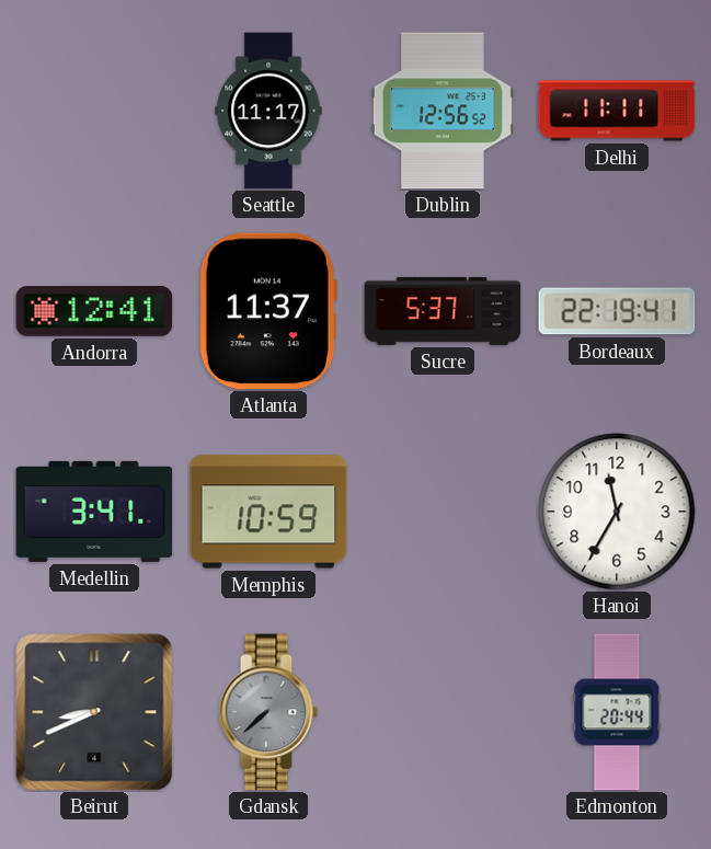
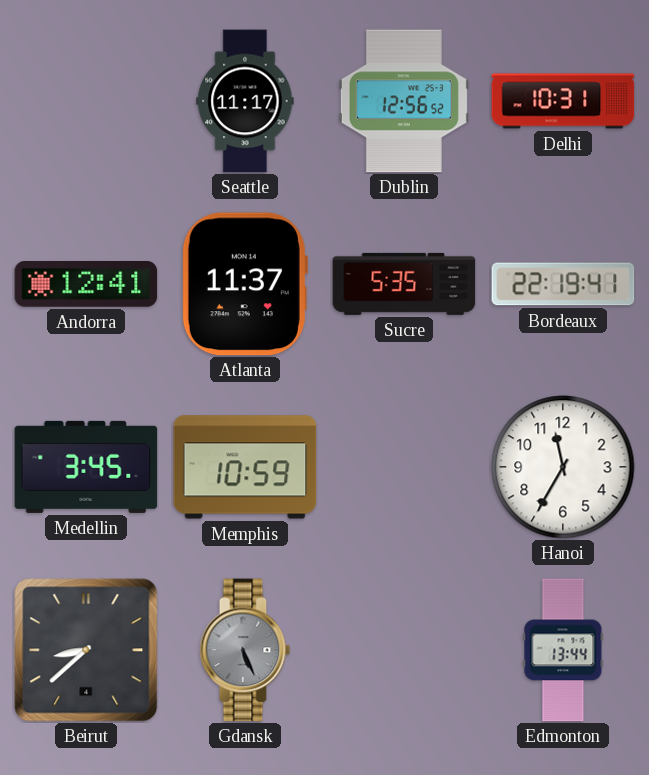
Delhi: 11:11 -> 10:31
Sucre: 5:37 -> 5:35
Medellin: 3:41 -> 3:45
Beirut: 8:41 -> 8:38
Gdansk: 7:38 -> 5:26
Edmonton: 20:44 -> 13:44
